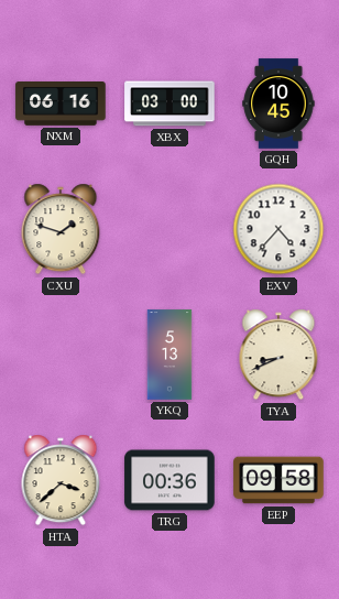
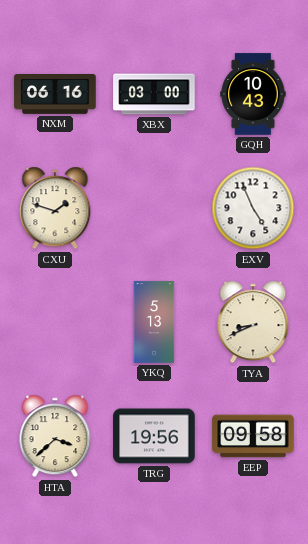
GQH: 10:45 -> 10:43
EXV: 4:37 -> 4:56
TRG: 00:36 -> 19:56
